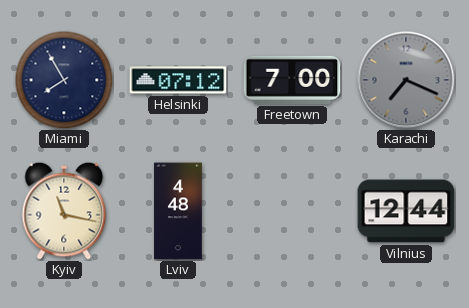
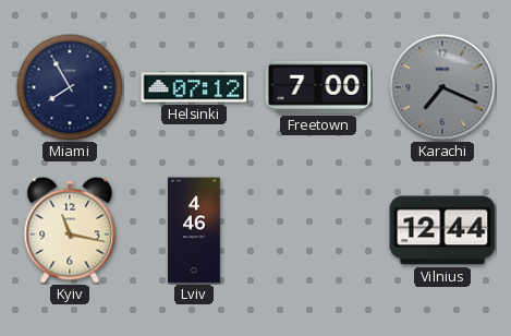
Lviv: 4:48 -> 4:46
